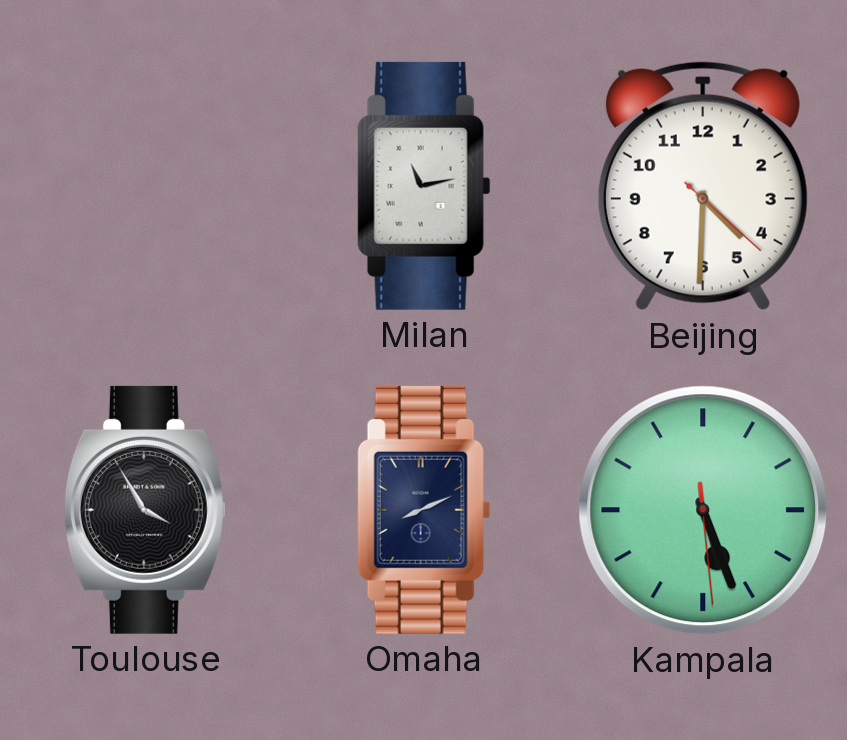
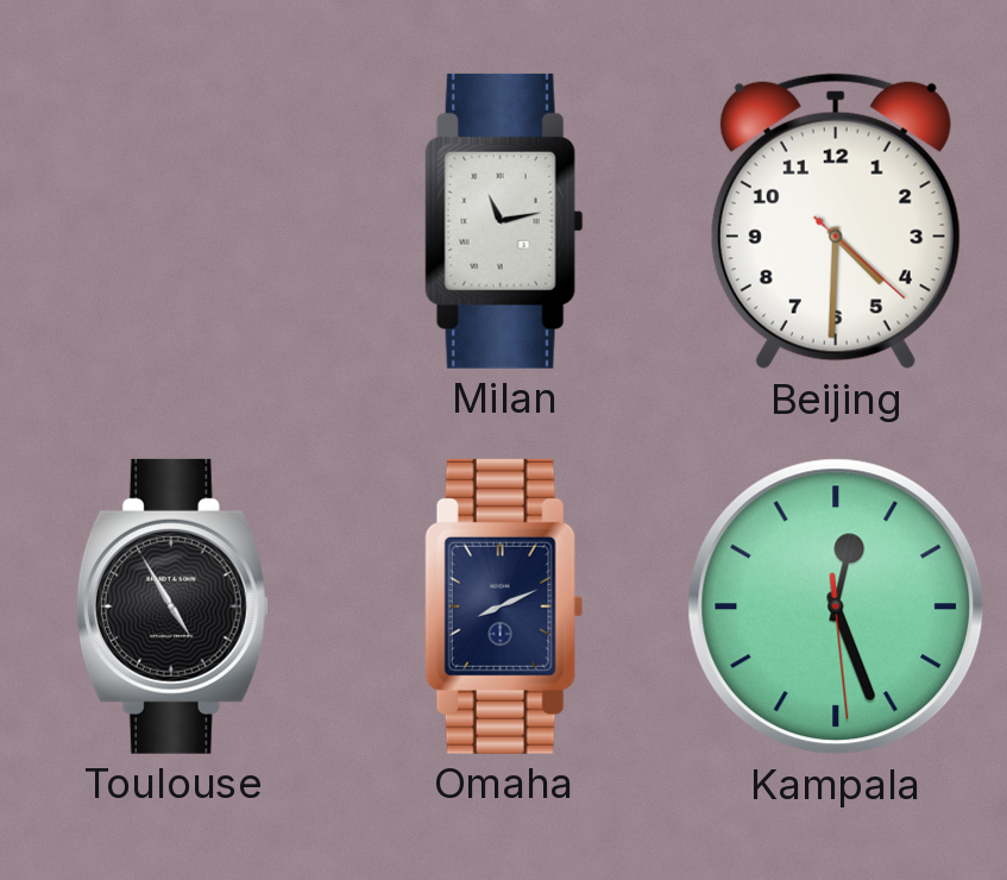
Toulouse: 3:55 -> 4:55
Kampala: 5:26 -> 12:26
